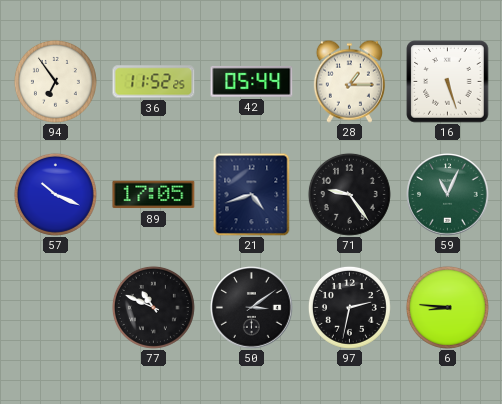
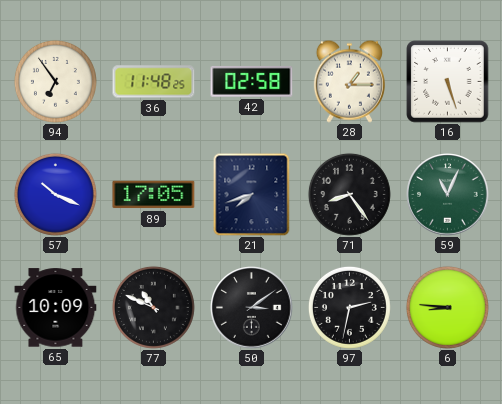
36: 11:52 -> 11:48
42: 05:44 -> 02:58
21: 4:42 -> 7:42
71: 9:24 -> 8:24
65: none -> 10:09
